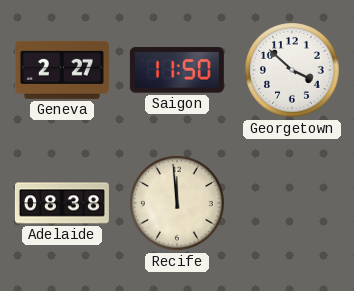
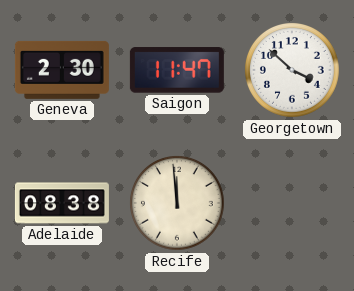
Geneva: 2:27 -> 2:30
Saigon: 11:50 -> 11:47
